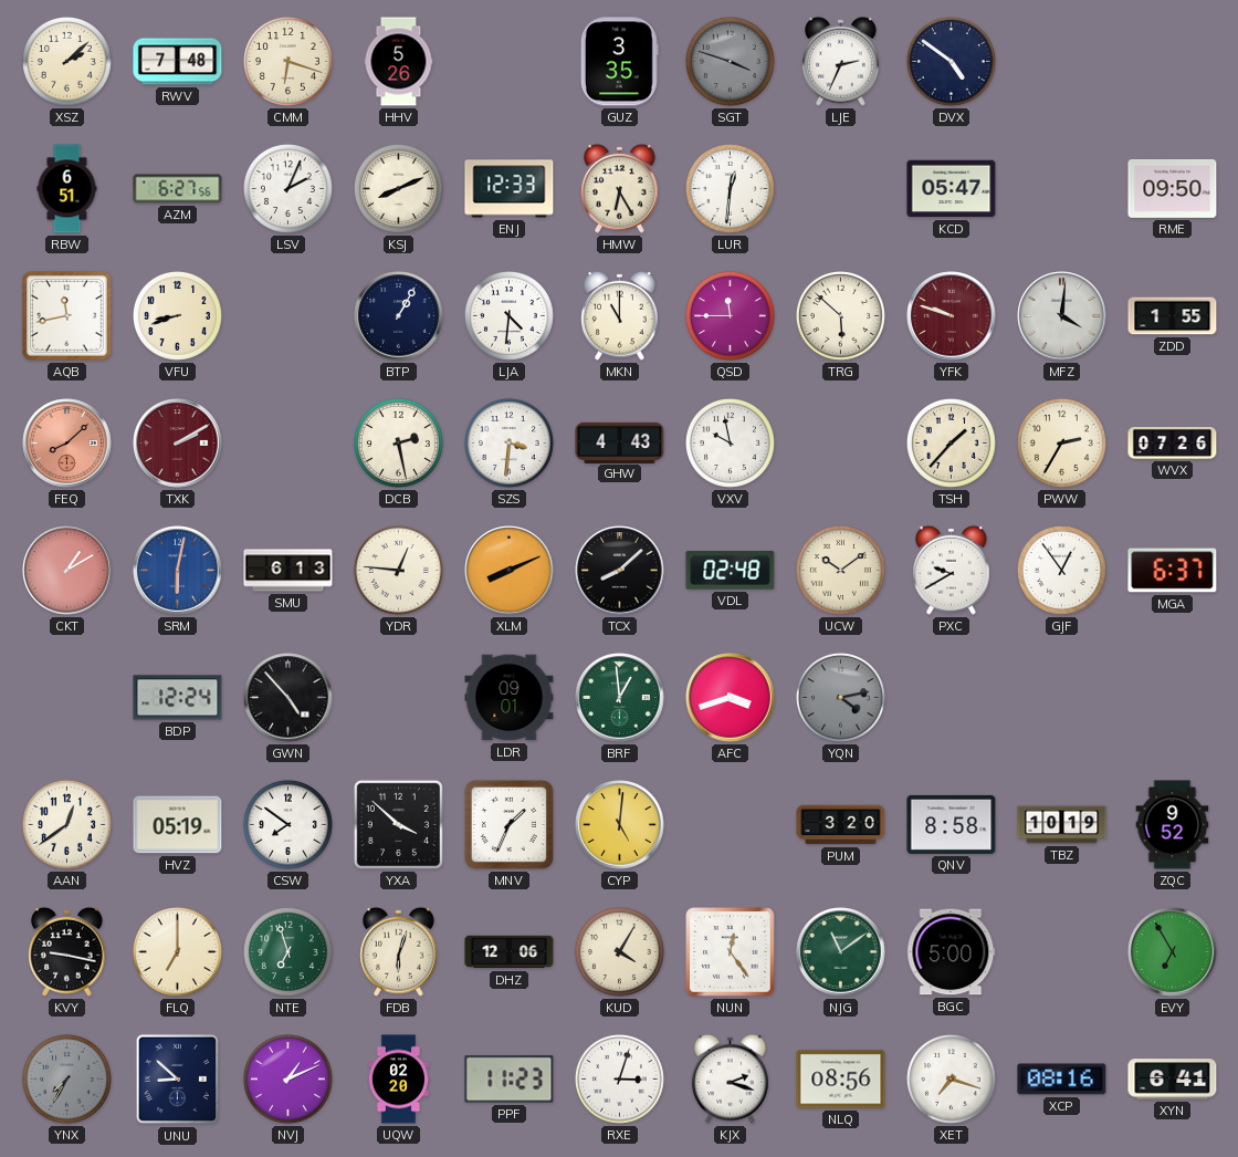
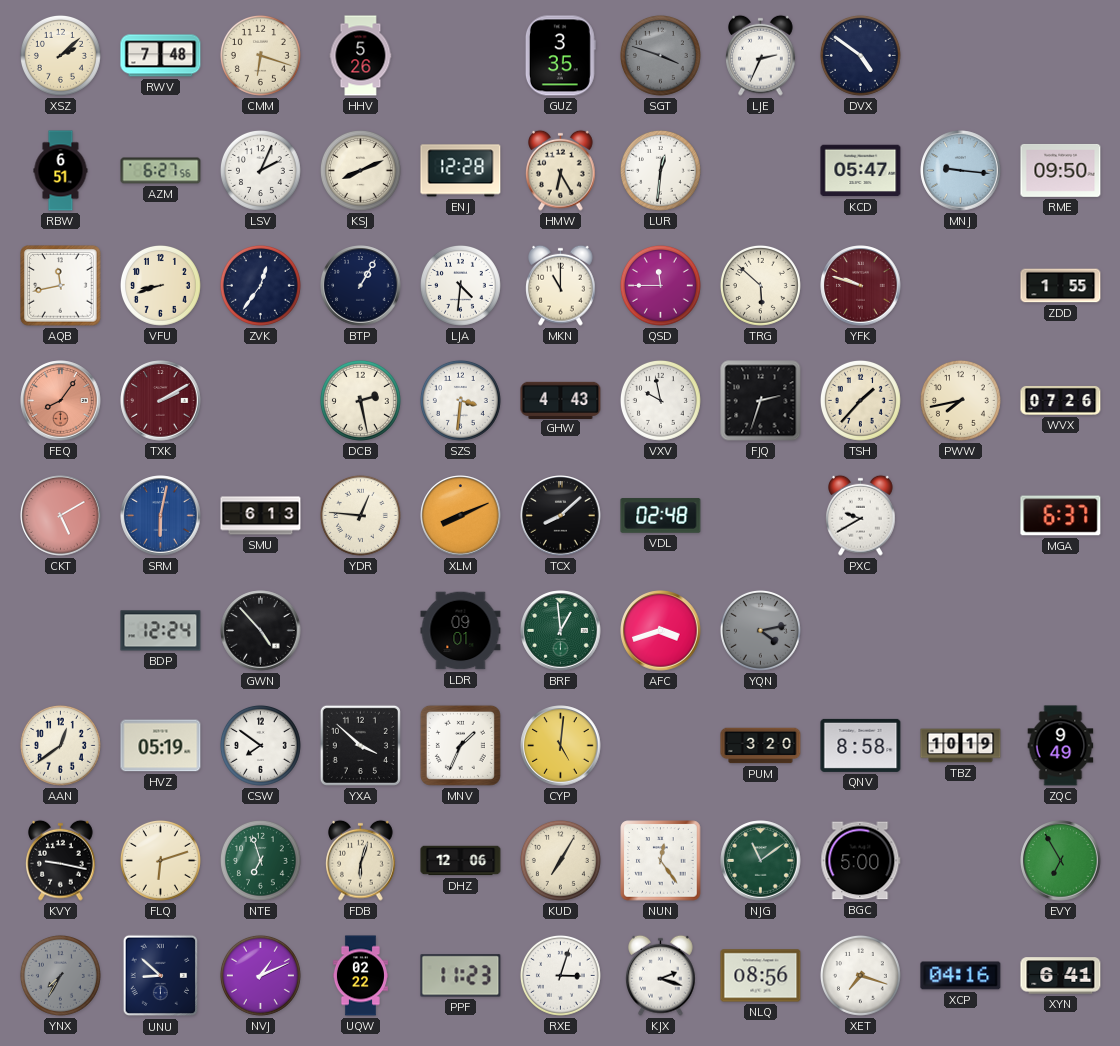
ENJ: 12:33 -> 12:28
MNJ: none -> 9:16
ZVK: none -> 12:36
MFZ: 4:01 -> none
FEQ: 8:08 -> 8:06
FJQ: none -> 2:33
PWW: 2:35 -> 7:43
CKT: 1:10 -> 5:10
UCW: 10:09 -> none
GJF: 12:54 -> none
ZQC: 9:52 -> 9:49
FLQ: 7:00 -> 6:12
KUD: 4:05 -> 7:05
UQW: 02:20 -> 02:22
XCP: 08:16 -> 04:16
